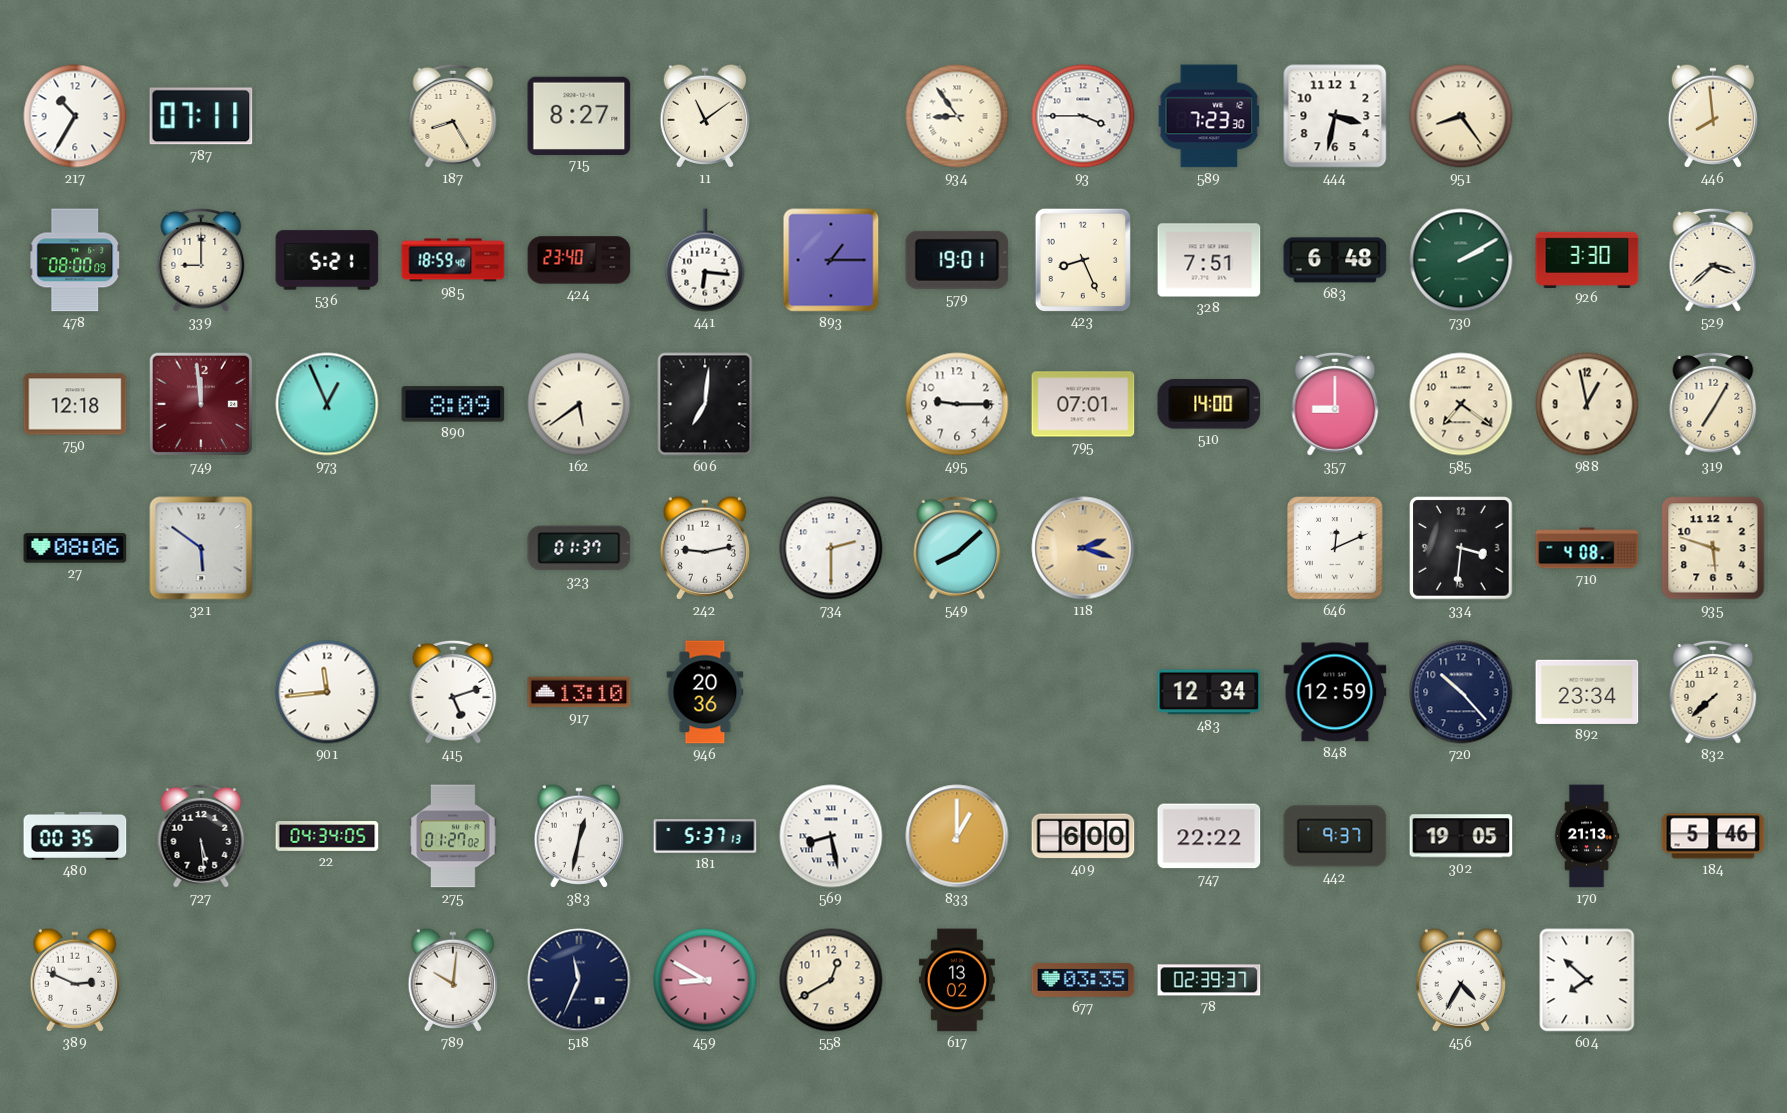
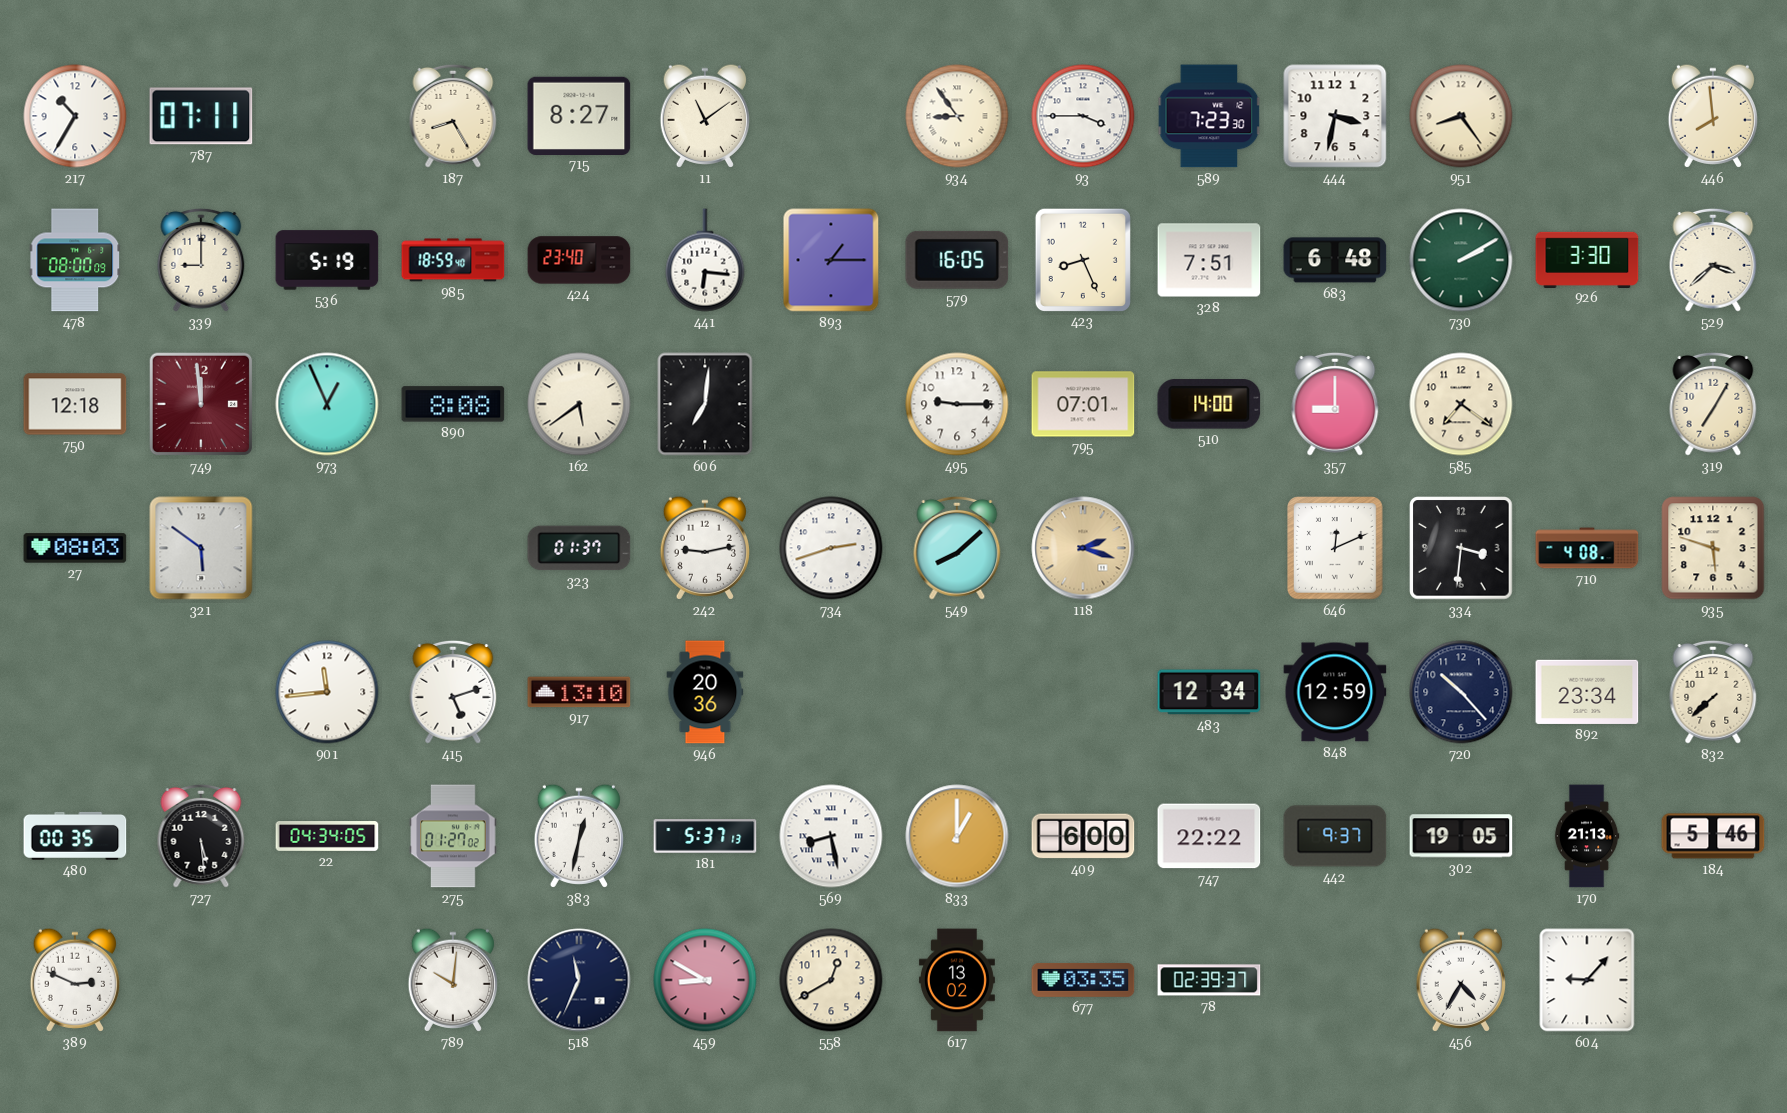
536: 5:21 -> 5:19
579: 19:01 -> 16:05
890: 8:09 -> 8:08
988: 12:58 -> none
27: 08:06 -> 08:03
734: 2:30 -> 2:42
604: 7:52 -> 9:07
